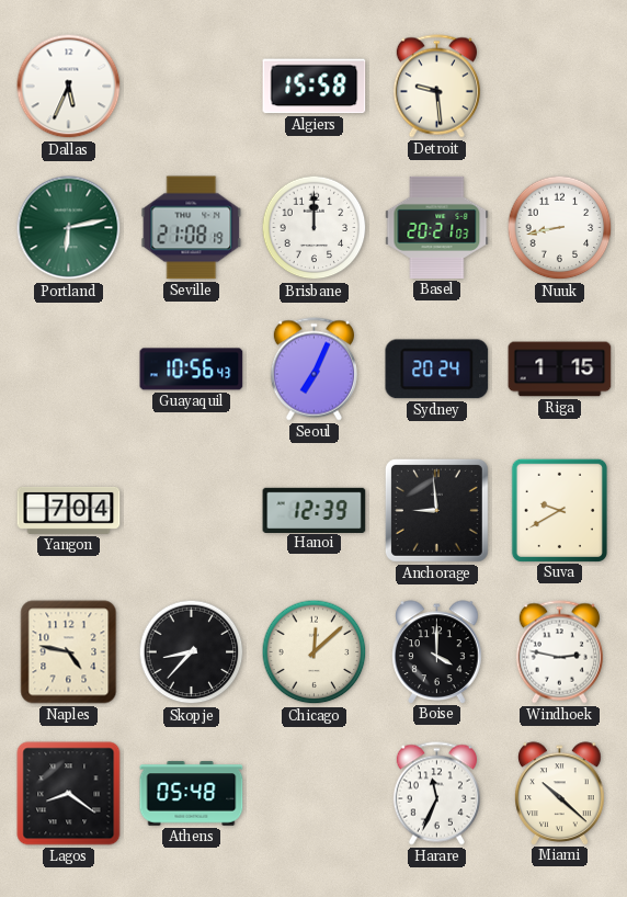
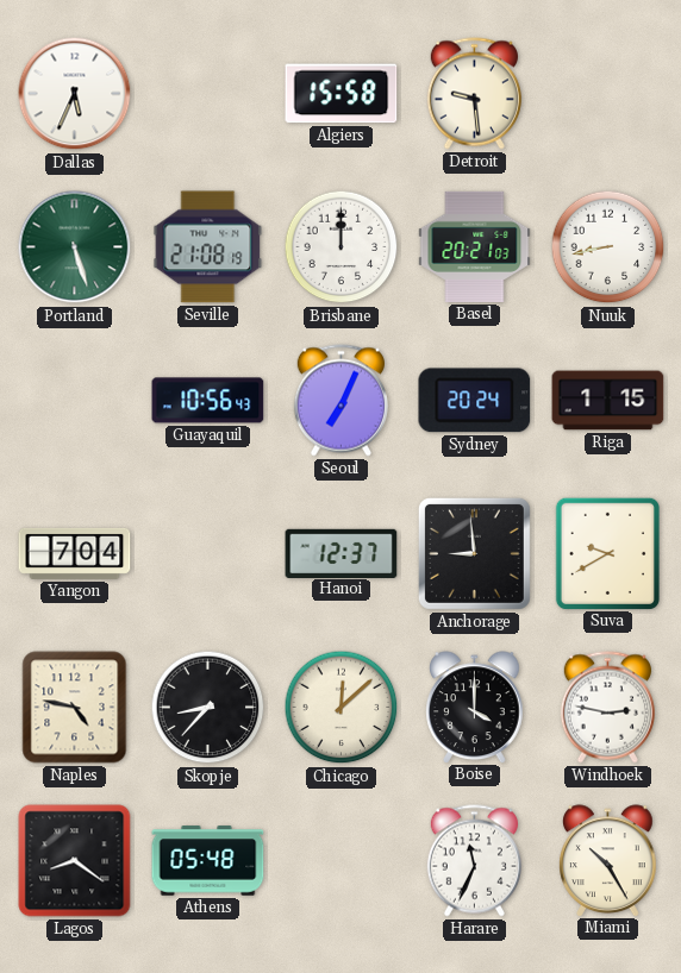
Portland: 6:13 -> 5:27
Hanoi: 12:39 -> 12:37
Miami: 10:22 -> 10:25
